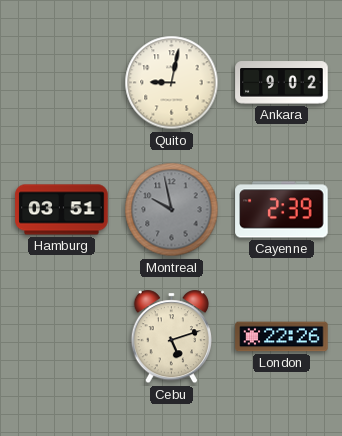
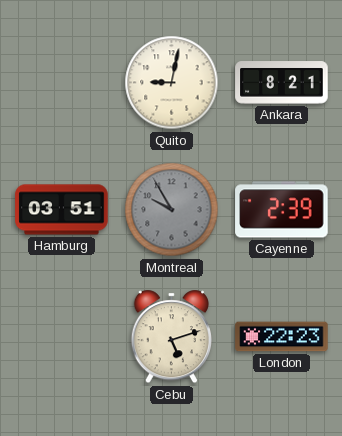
Ankara: 9:02 -> 8:21
Montreal: 9:58 -> 9:55
London: 22:26 -> 22:23
